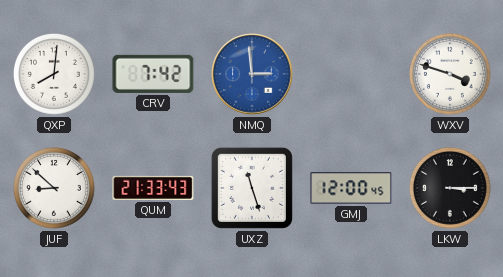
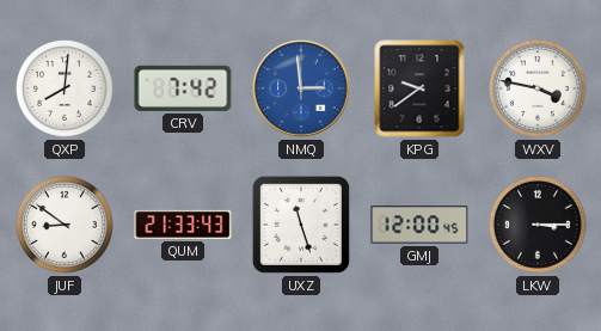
KPG: none -> 9:39
WXV: 3:48 -> 3:47
JUF: 8:52 -> 8:51
